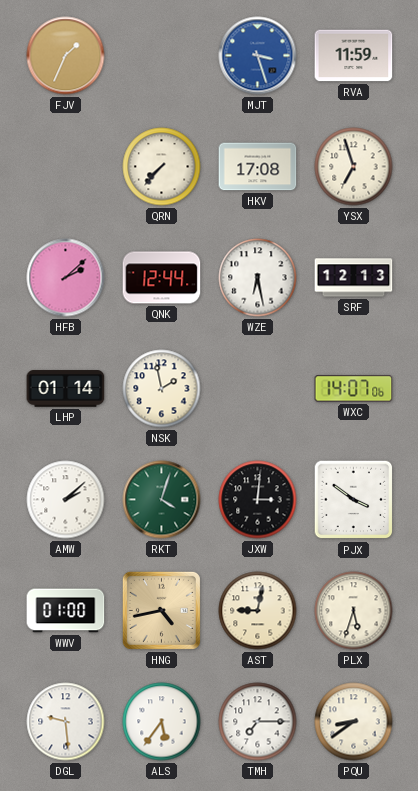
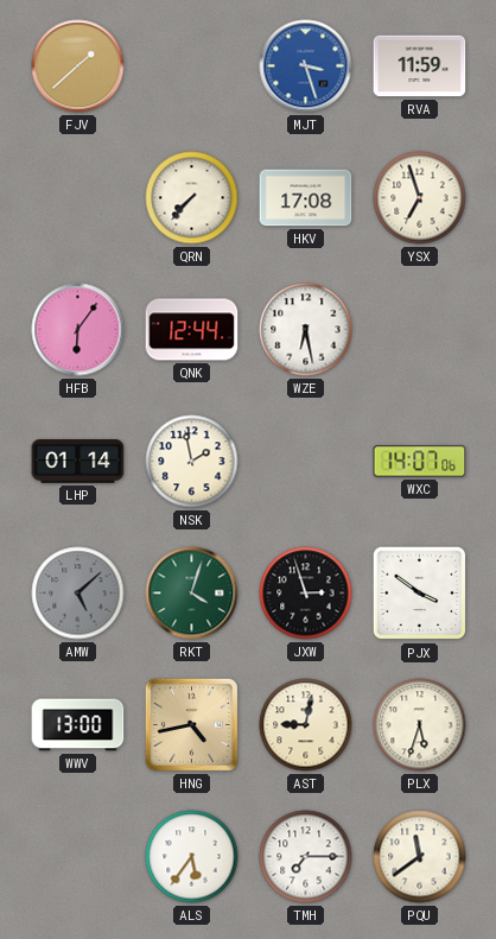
FJV: 1:34 -> 1:38
HFB: 2:08 -> 6:06
SRF: 12:13 -> none
AMW: 2:08 -> 5:08
AMW dial: white -> grey
JXW: 3:01 -> 2:57
WWV: 01:00 -> 13:00
DGL: 9:29 -> none
PQU: 8:39 -> 11:39
